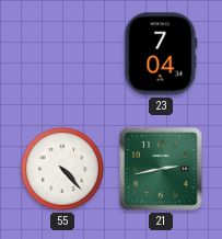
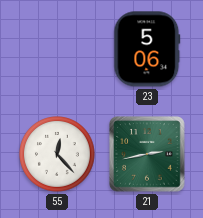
23: 7:04 -> 5:06
55: 4:23 -> 12:23
